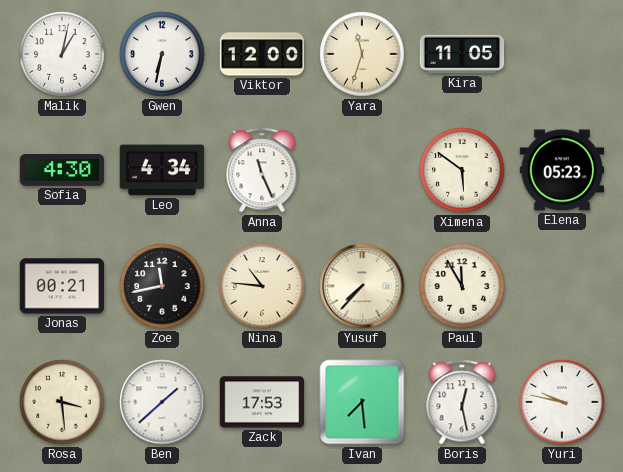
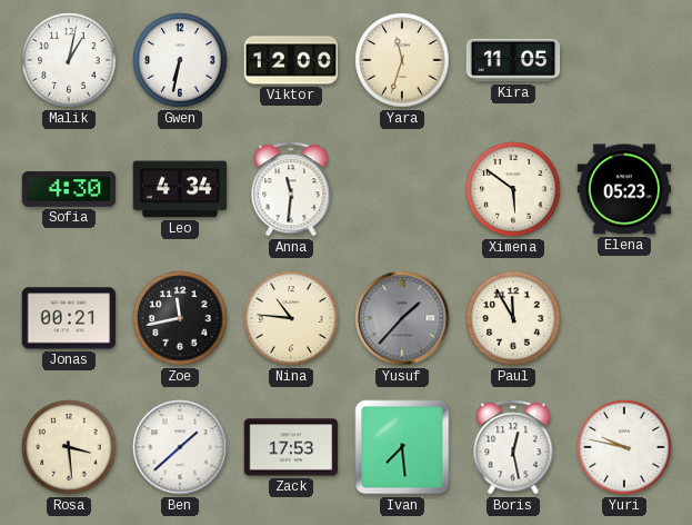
Anna: 11:26 -> 11:31
Yusuf: 7:37 -> 1:37
Yusuf dial: cream -> grey
